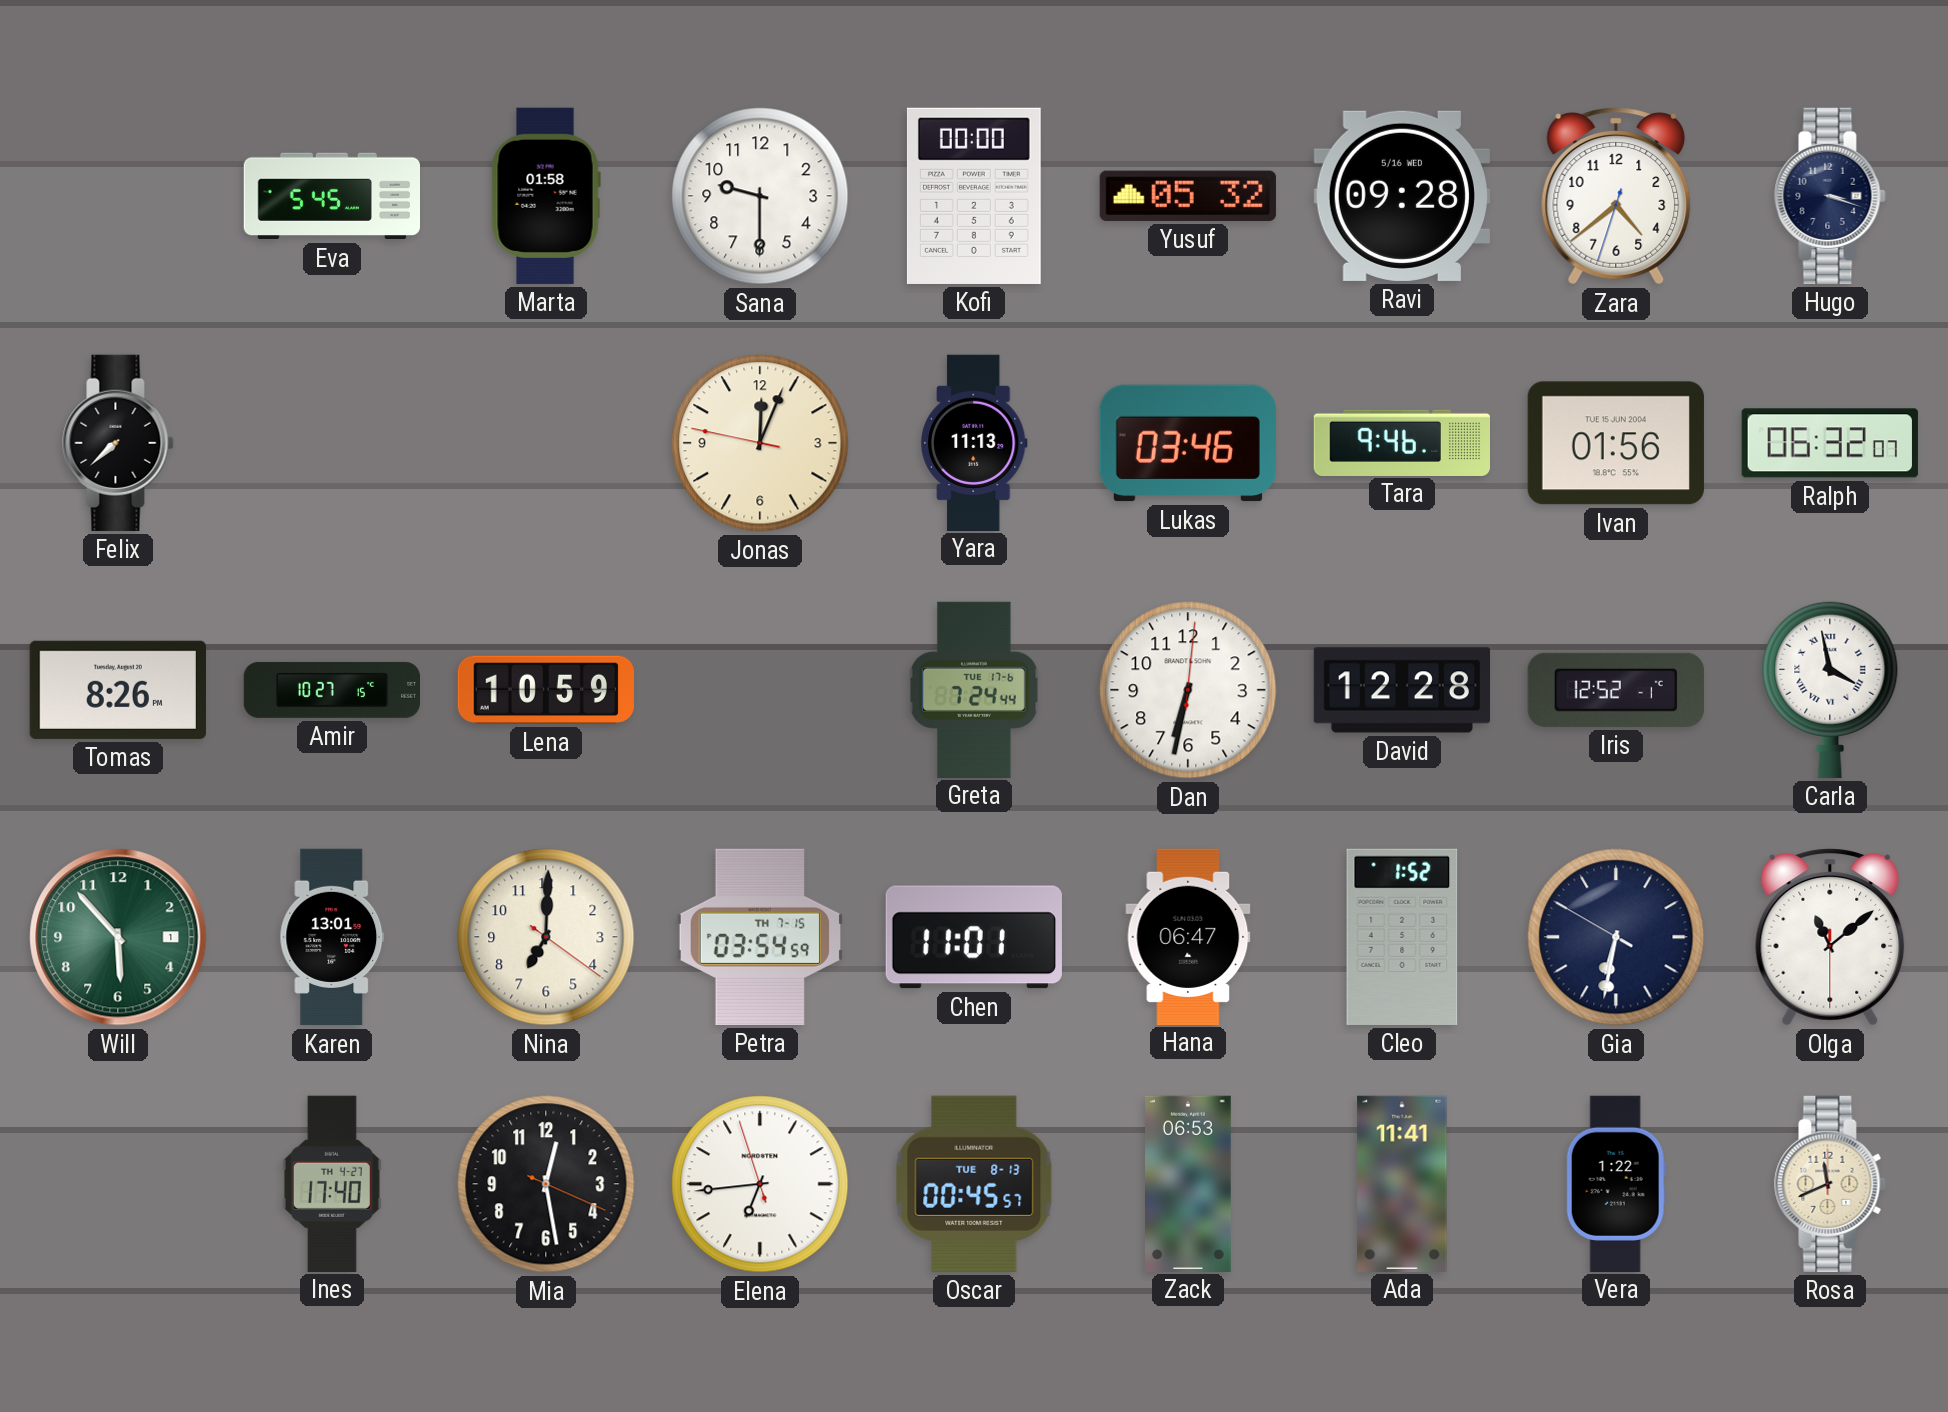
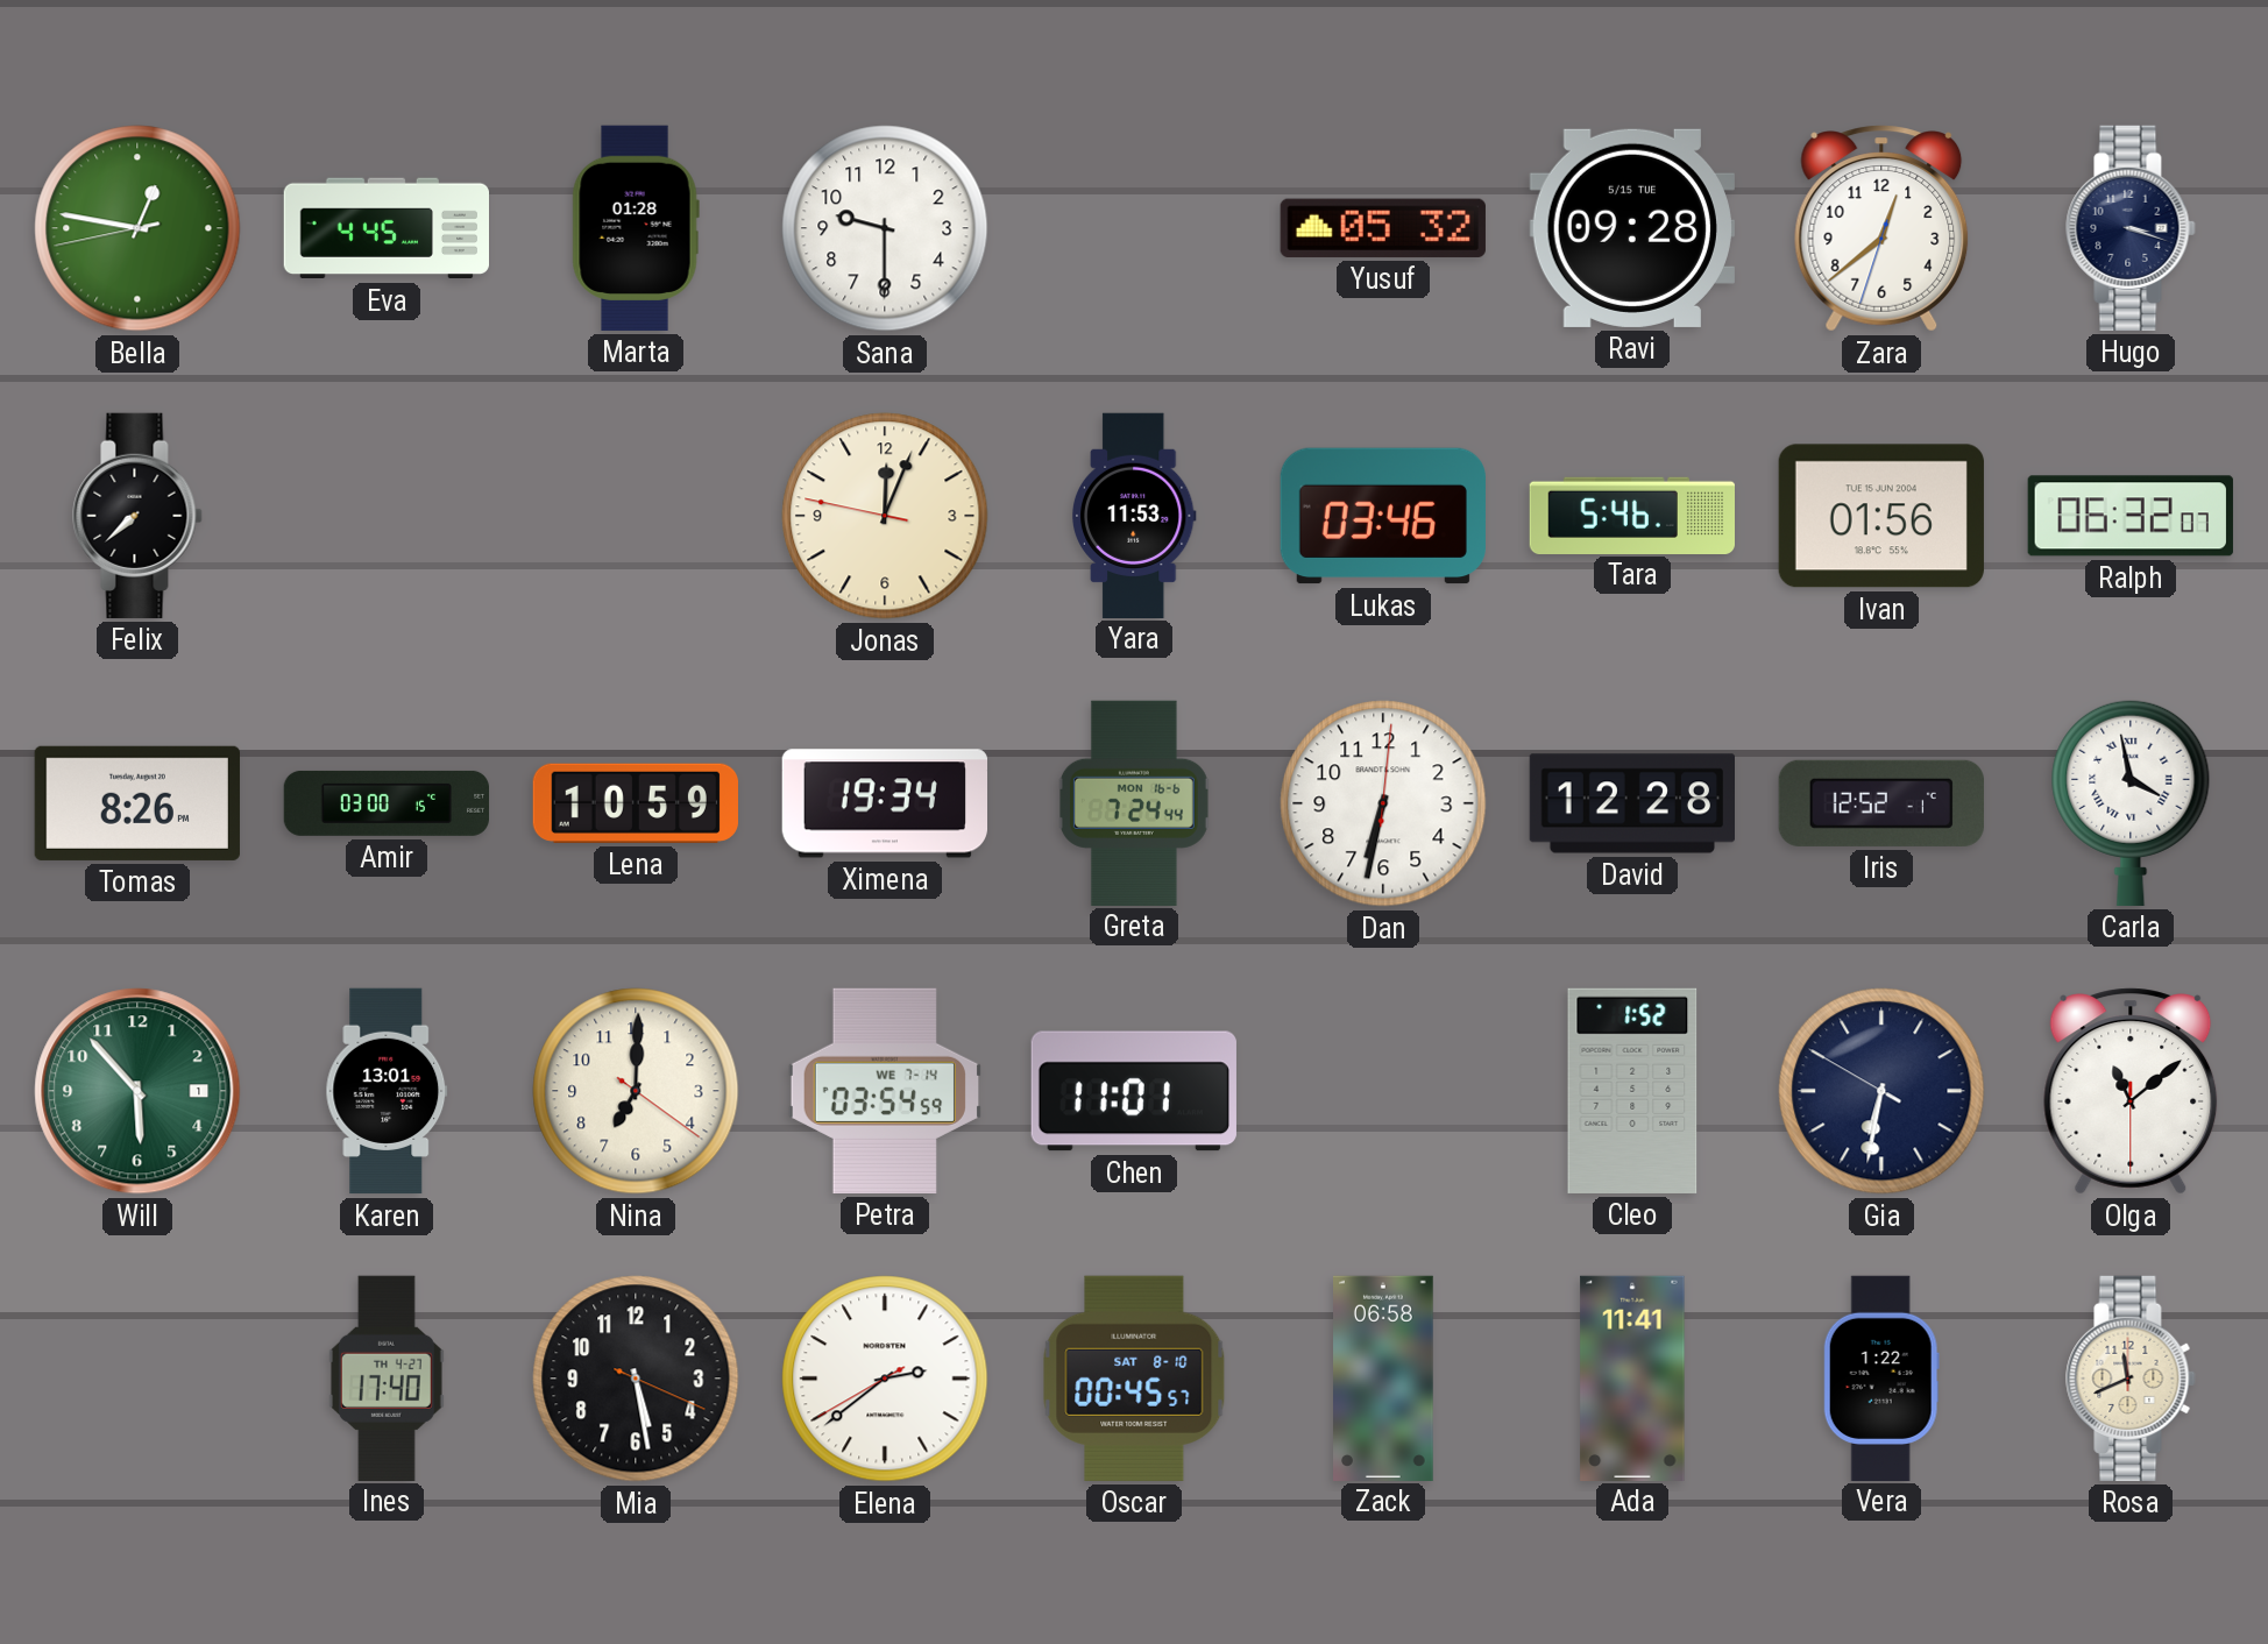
Bella: none -> 12:46
Eva: 5:45 -> 4:45
Marta: 01:58 -> 01:28
Kofi: 00:00 -> none
Ravi date: 5/16 WED -> 5/15 TUE
Zara: 4:38 -> 12:38
Yara: 11:13 -> 11:53
Tara: 9:46 -> 5:46
Amir: 10:27 -> 03:00
Ximena: none -> 19:34
Greta date: TUE 17-6 -> MON 16-6
Petra date: TH 7-15 -> WE 7-14
Hana: 06:47 -> none
Mia: 12:28 -> 5:28
Elena: 6:43 -> 2:38
Oscar date: TUE 8-13 -> SAT 8-10
Zack: 06:53 -> 06:58
